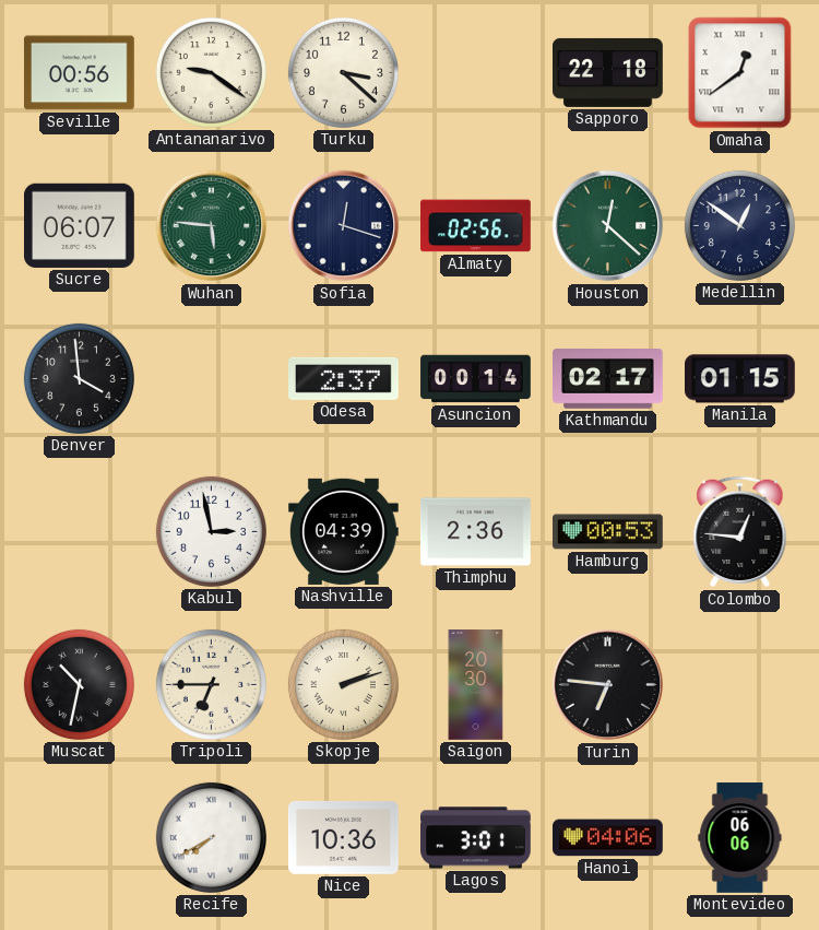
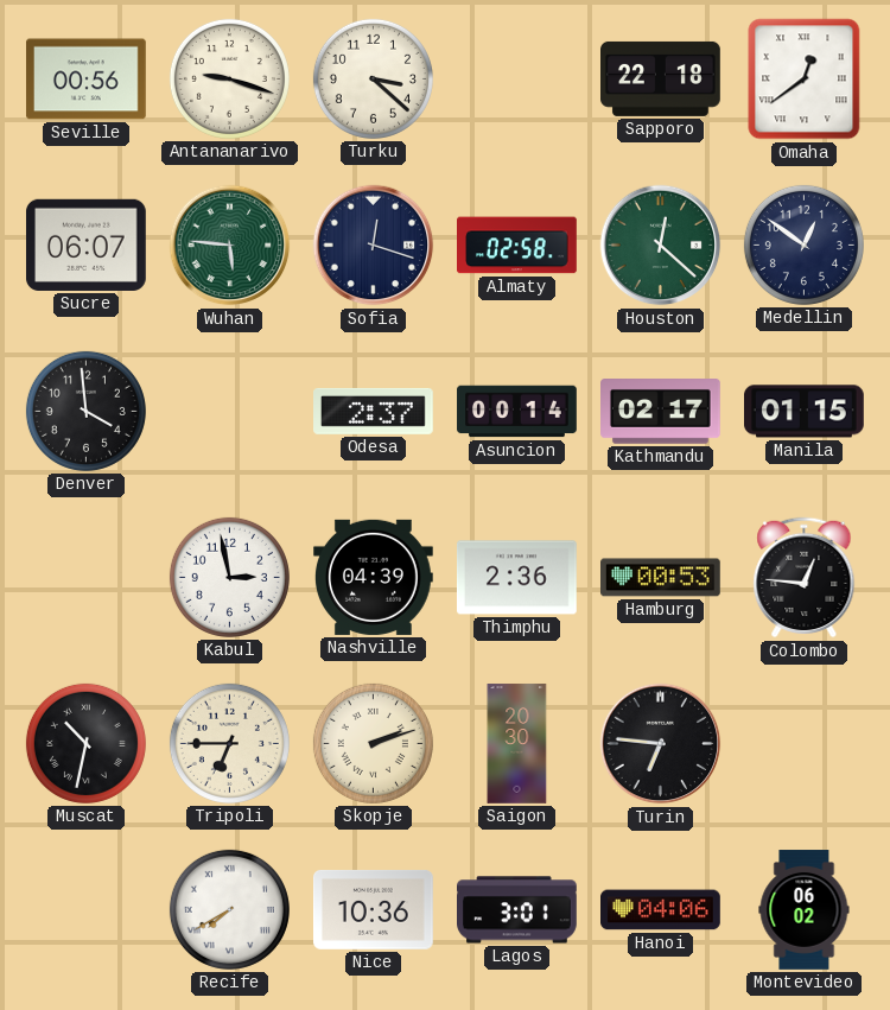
Antananarivo: 9:21 -> 9:18
Almaty: 02:56 -> 02:58
Montevideo: 06:06 -> 06:02
